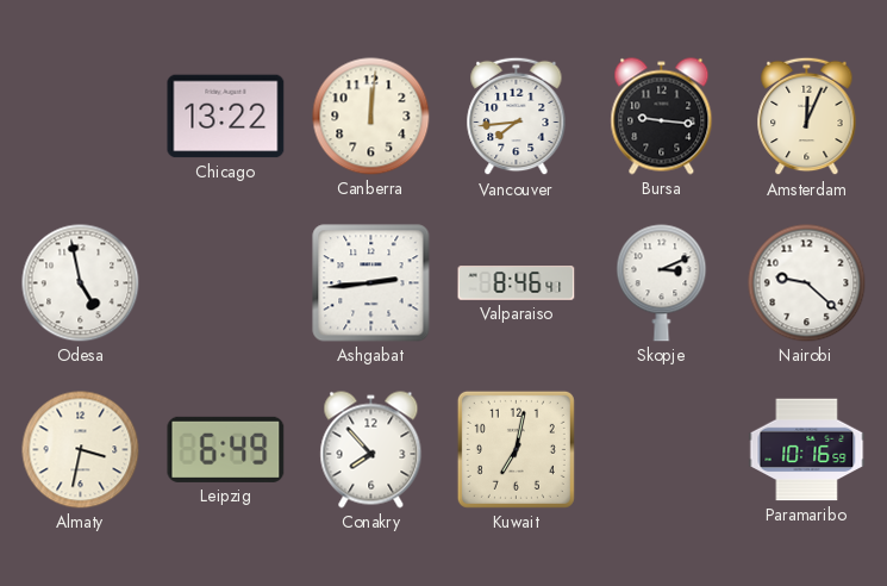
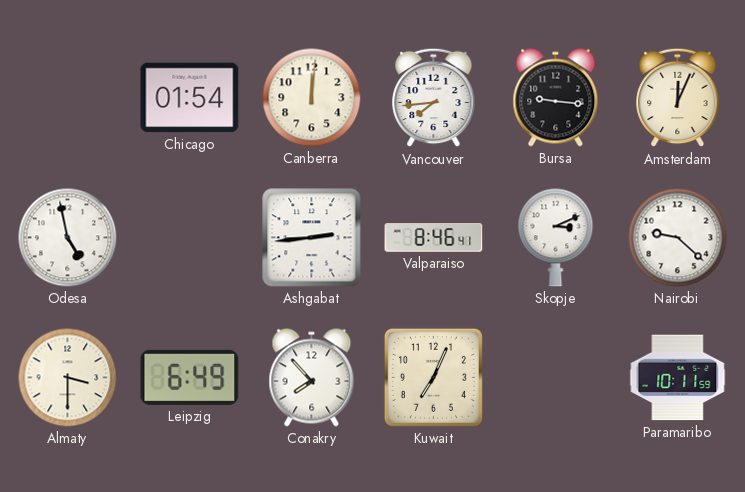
Chicago: 13:22 -> 01:54
Almaty: 3:32 -> 3:30
Kuwait: 7:02 -> 7:04
Paramaribo: 10:16 -> 10:11
